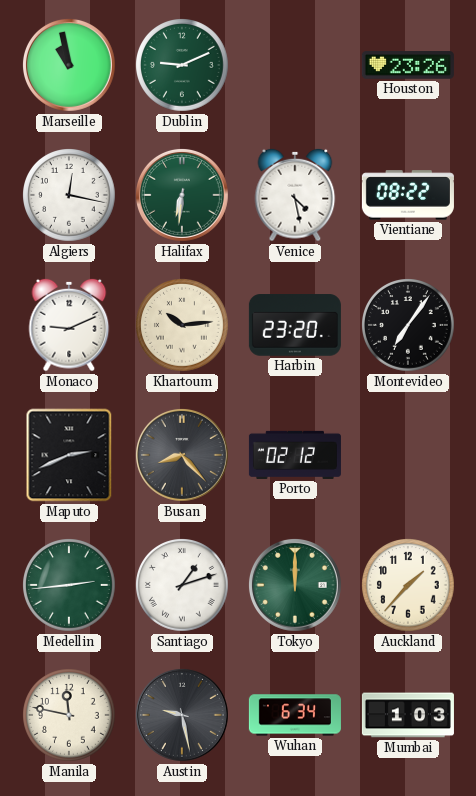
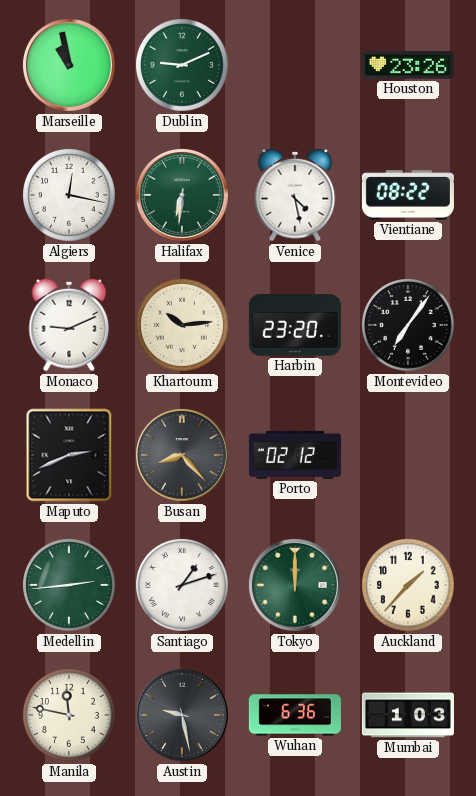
Wuhan: 6:34 -> 6:36
